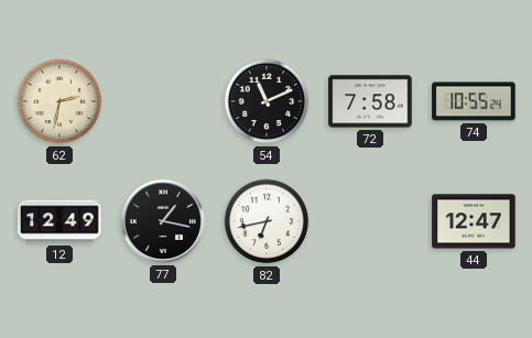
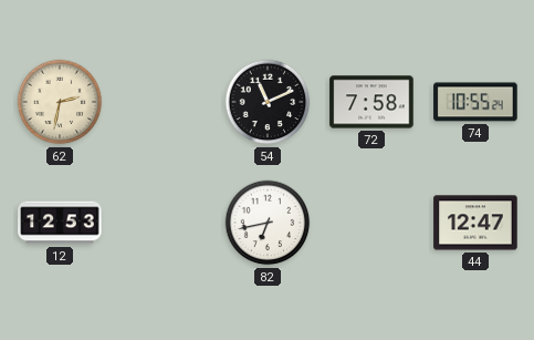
12: 12:49 -> 12:53
77: 1:17 -> none
